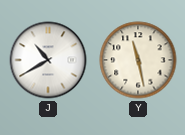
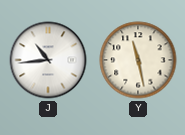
J: 10:40 -> 10:44
